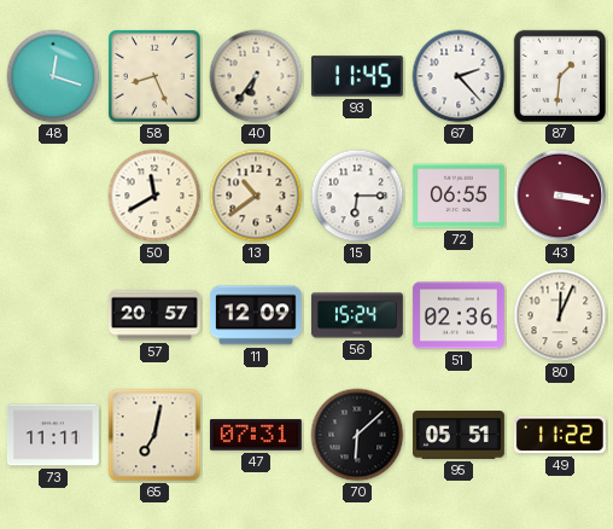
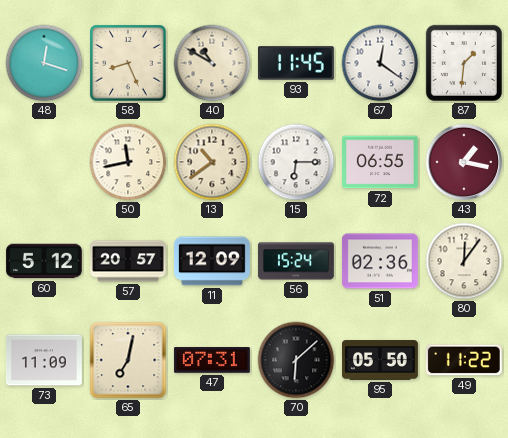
40: 6:36 -> 10:50
67: 2:23 -> 12:21
50: 11:40 -> 11:43
43: 3:17 -> 1:17
60: none -> 5:12
80: 12:04 -> 12:06
73: 11:11 -> 11:09
95: 05:51 -> 05:50
